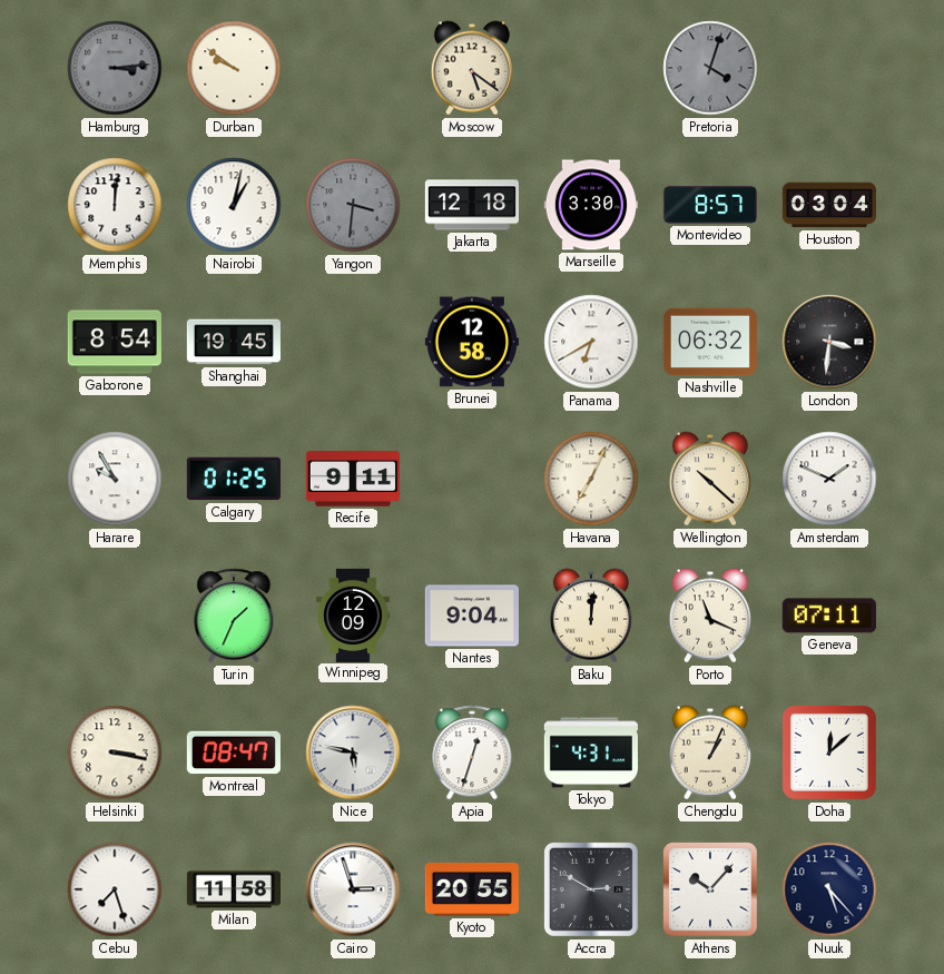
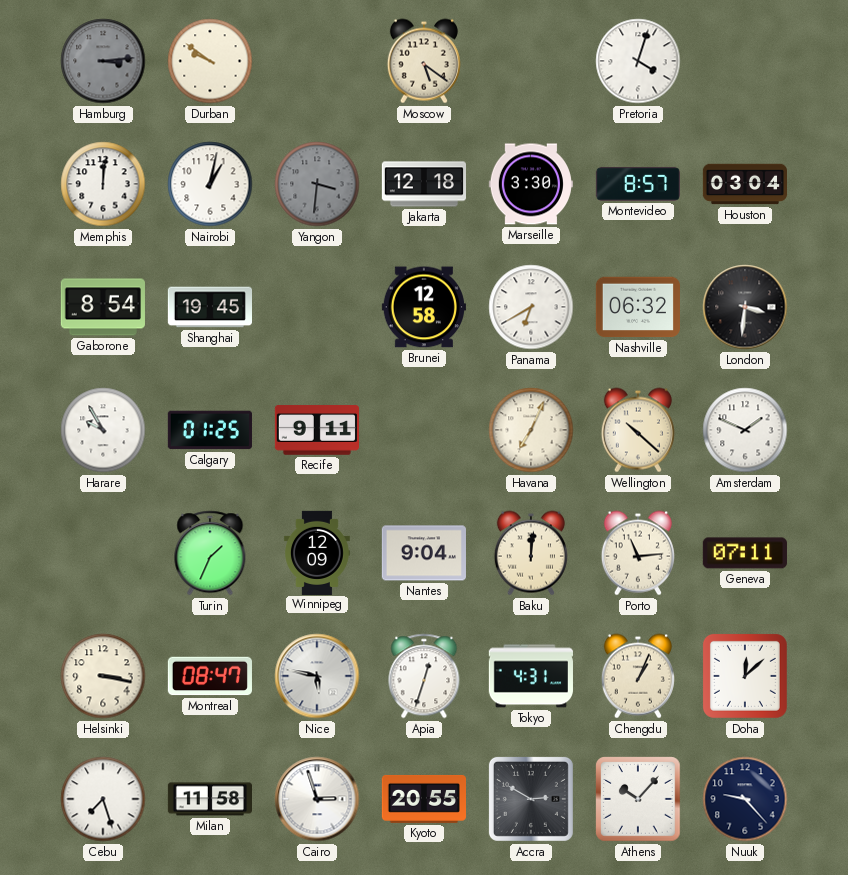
Pretoria dial: grey -> white
Porto: 11:19 -> 11:14
Nuuk: 5:23 -> 9:23
